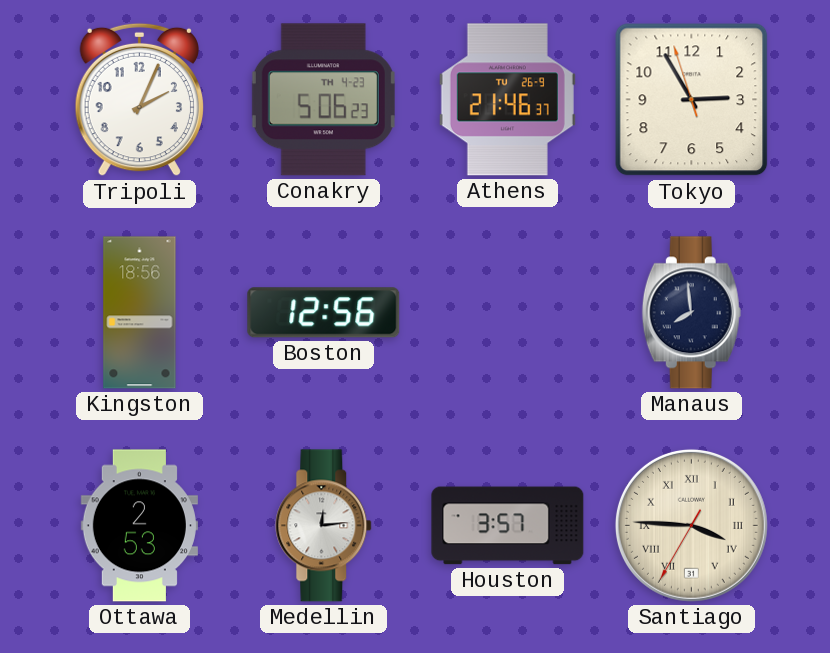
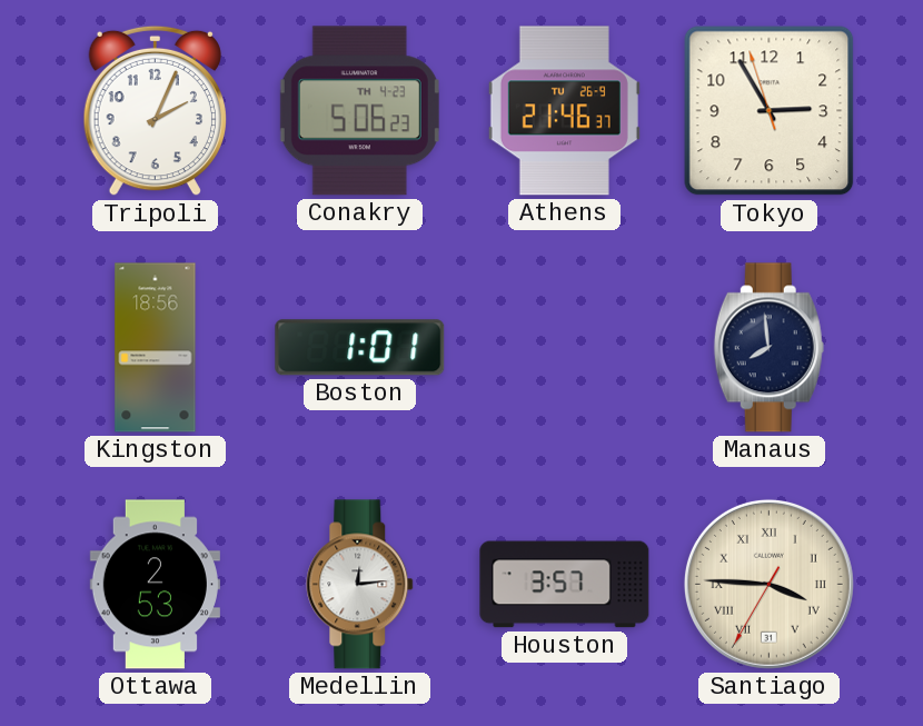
Boston: 12:56 -> 1:01
